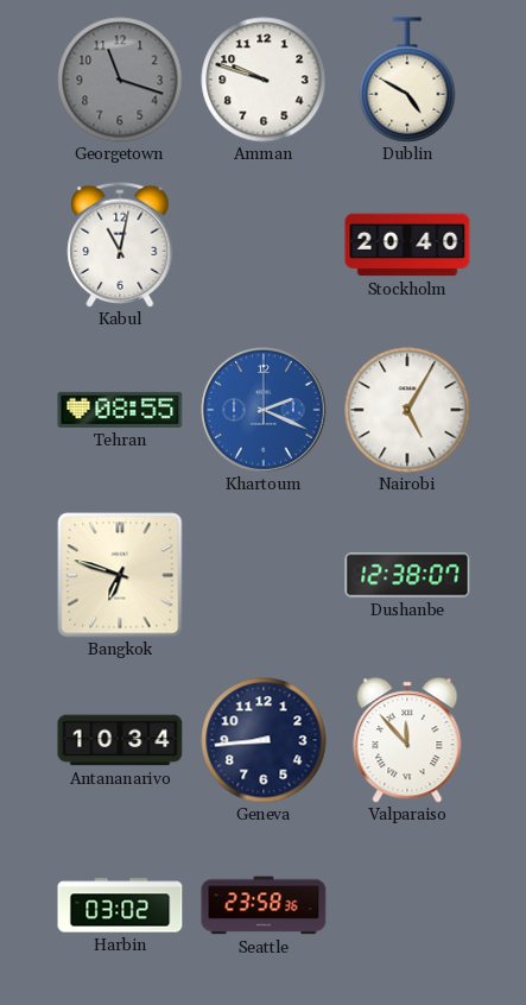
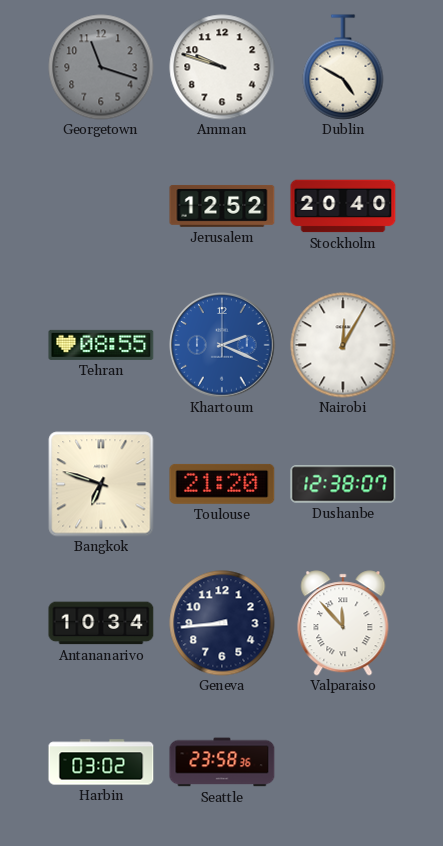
Kabul: 11:02 -> none
Jerusalem: none -> 12:52
Nairobi: 5:05 -> 12:05
Toulouse: none -> 21:20
